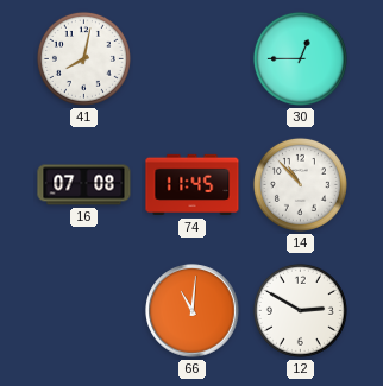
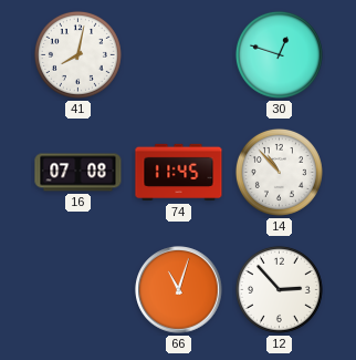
30: 12:45 -> 12:48
66: 11:01 -> 11:03
12: 2:50 -> 2:53
